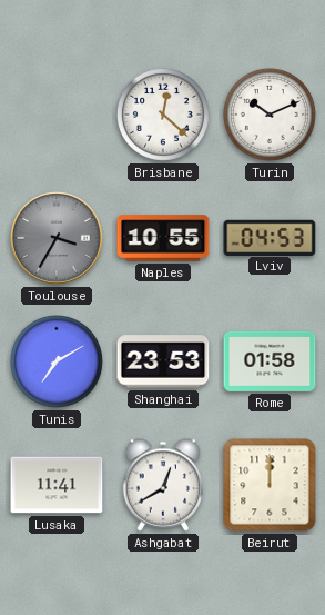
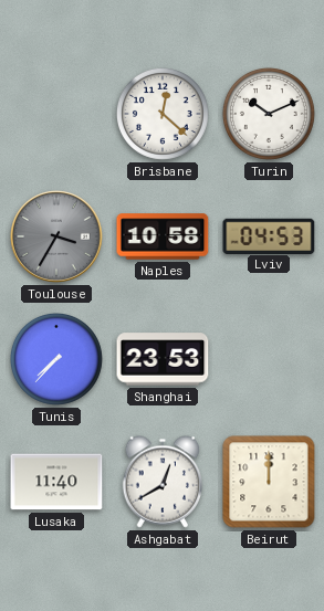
Naples: 10:55 -> 10:58
Tunis: 7:10 -> 7:37
Rome: 01:58 -> none
Lusaka: 11:41 -> 11:40
